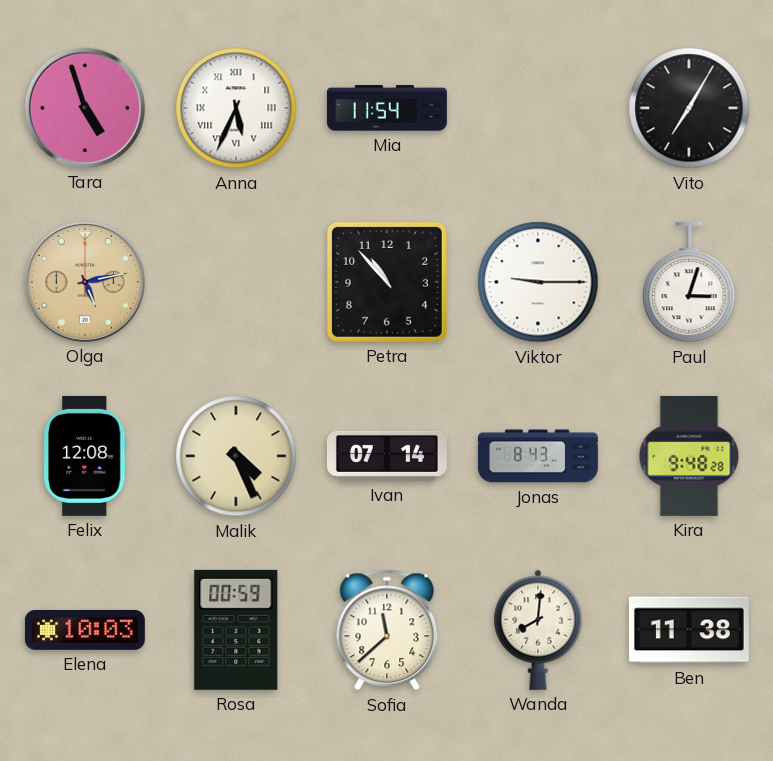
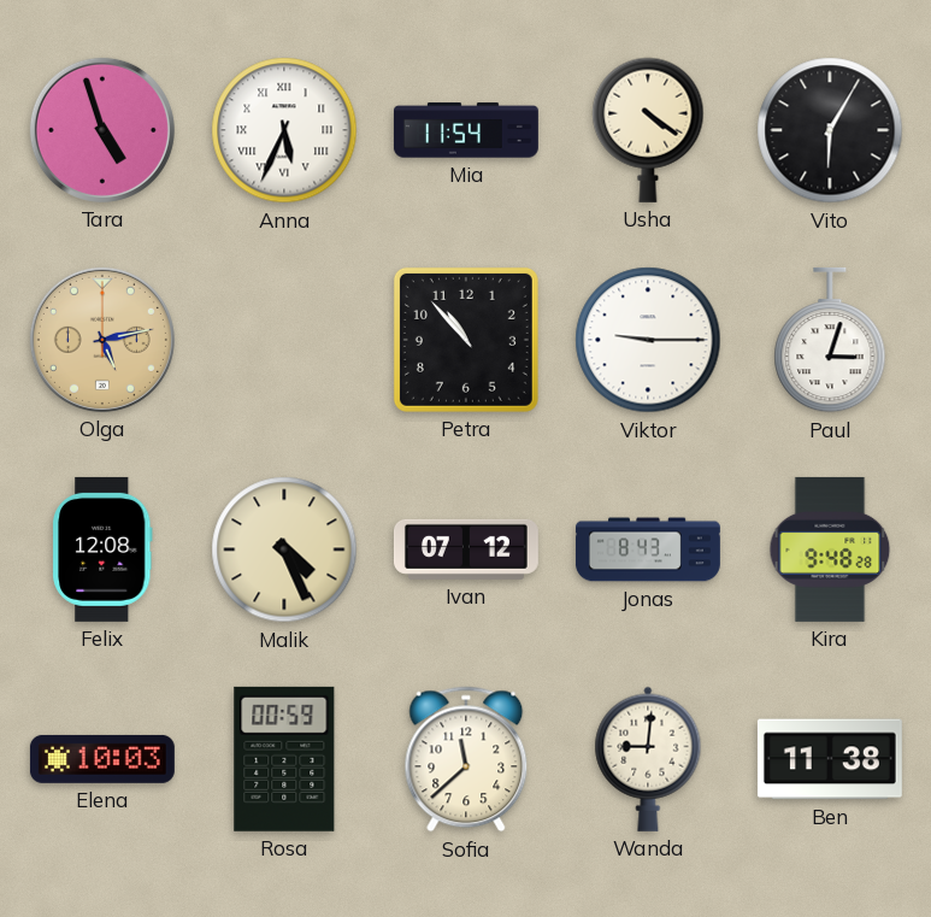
Usha: none -> 4:21
Vito: 7:05 -> 6:05
Ivan: 07:14 -> 07:12
Wanda: 8:01 -> 9:01
